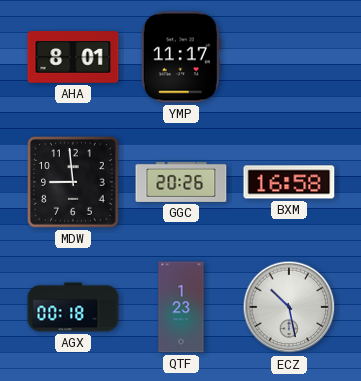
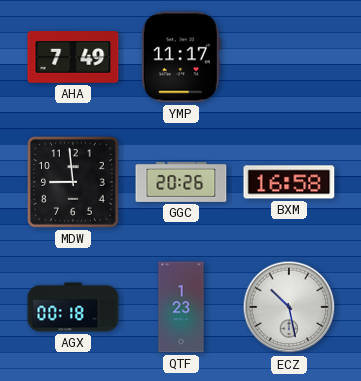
AHA: 8:01 -> 7:49
